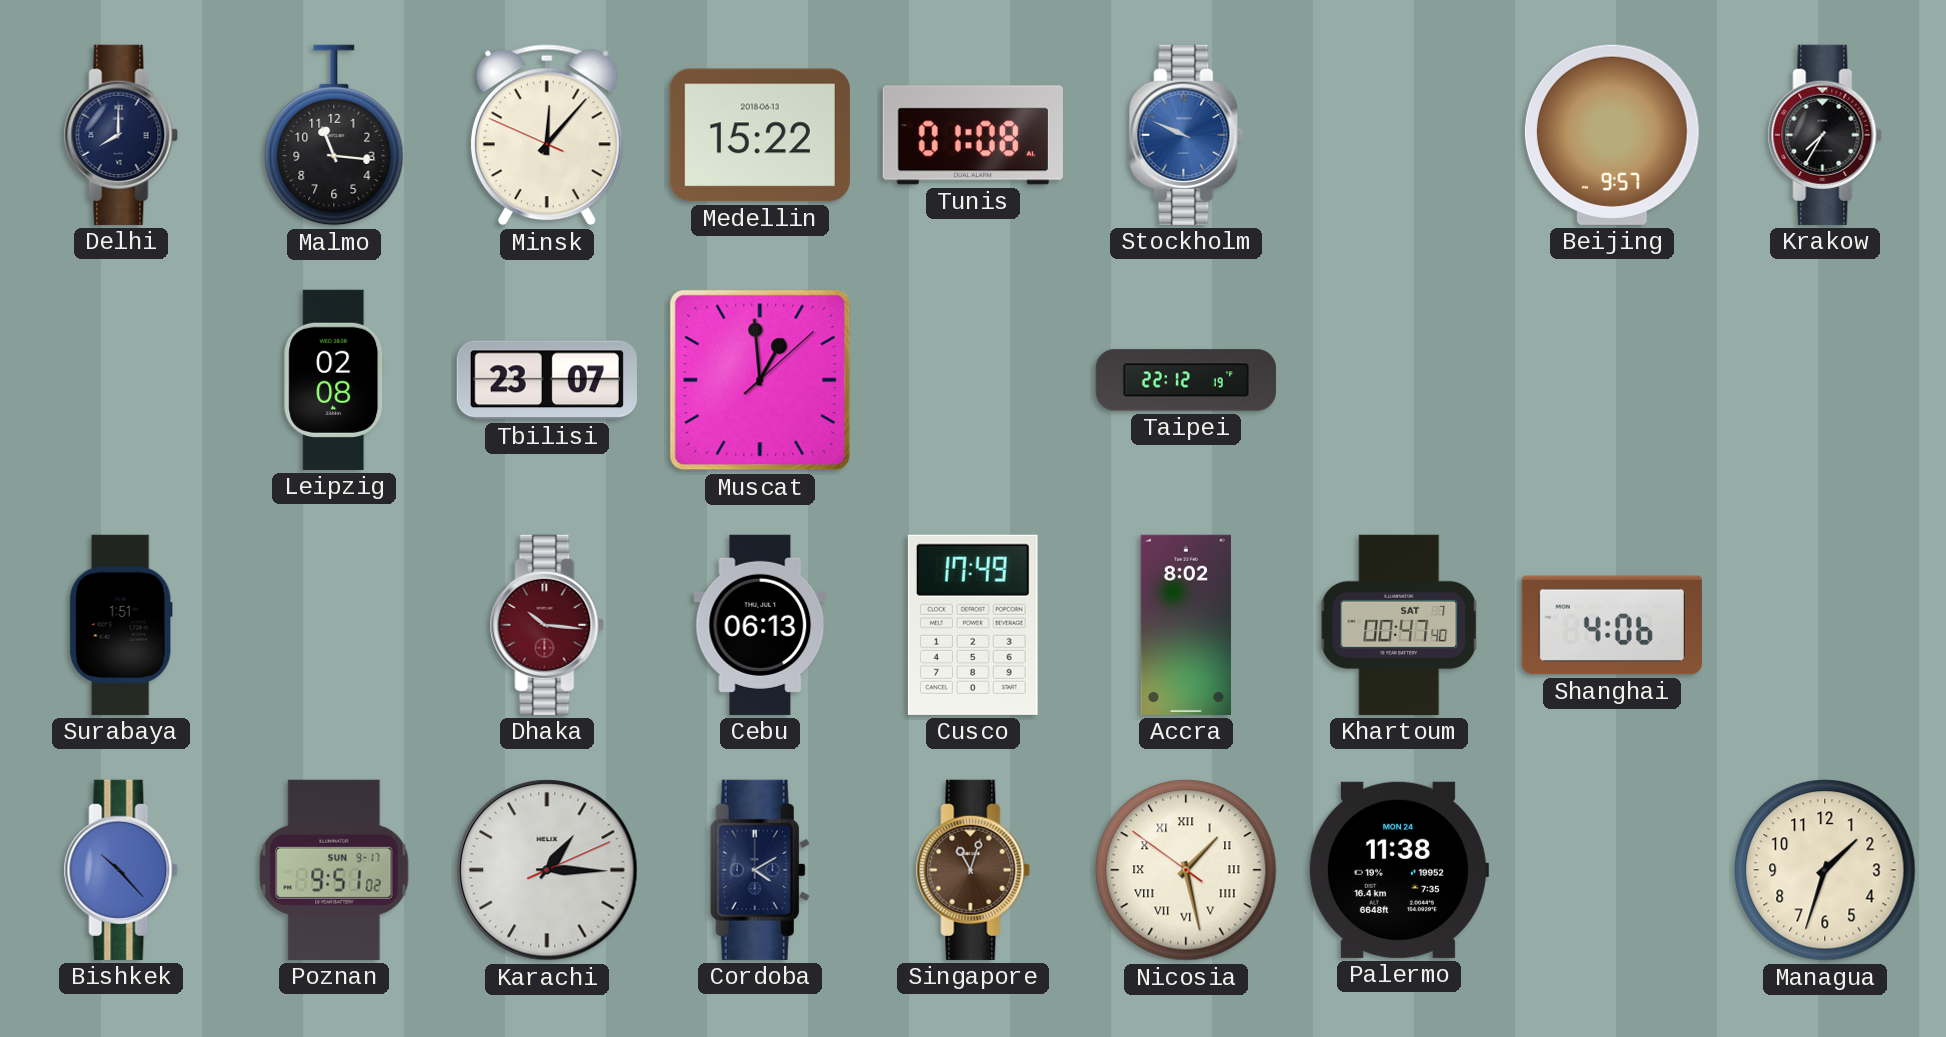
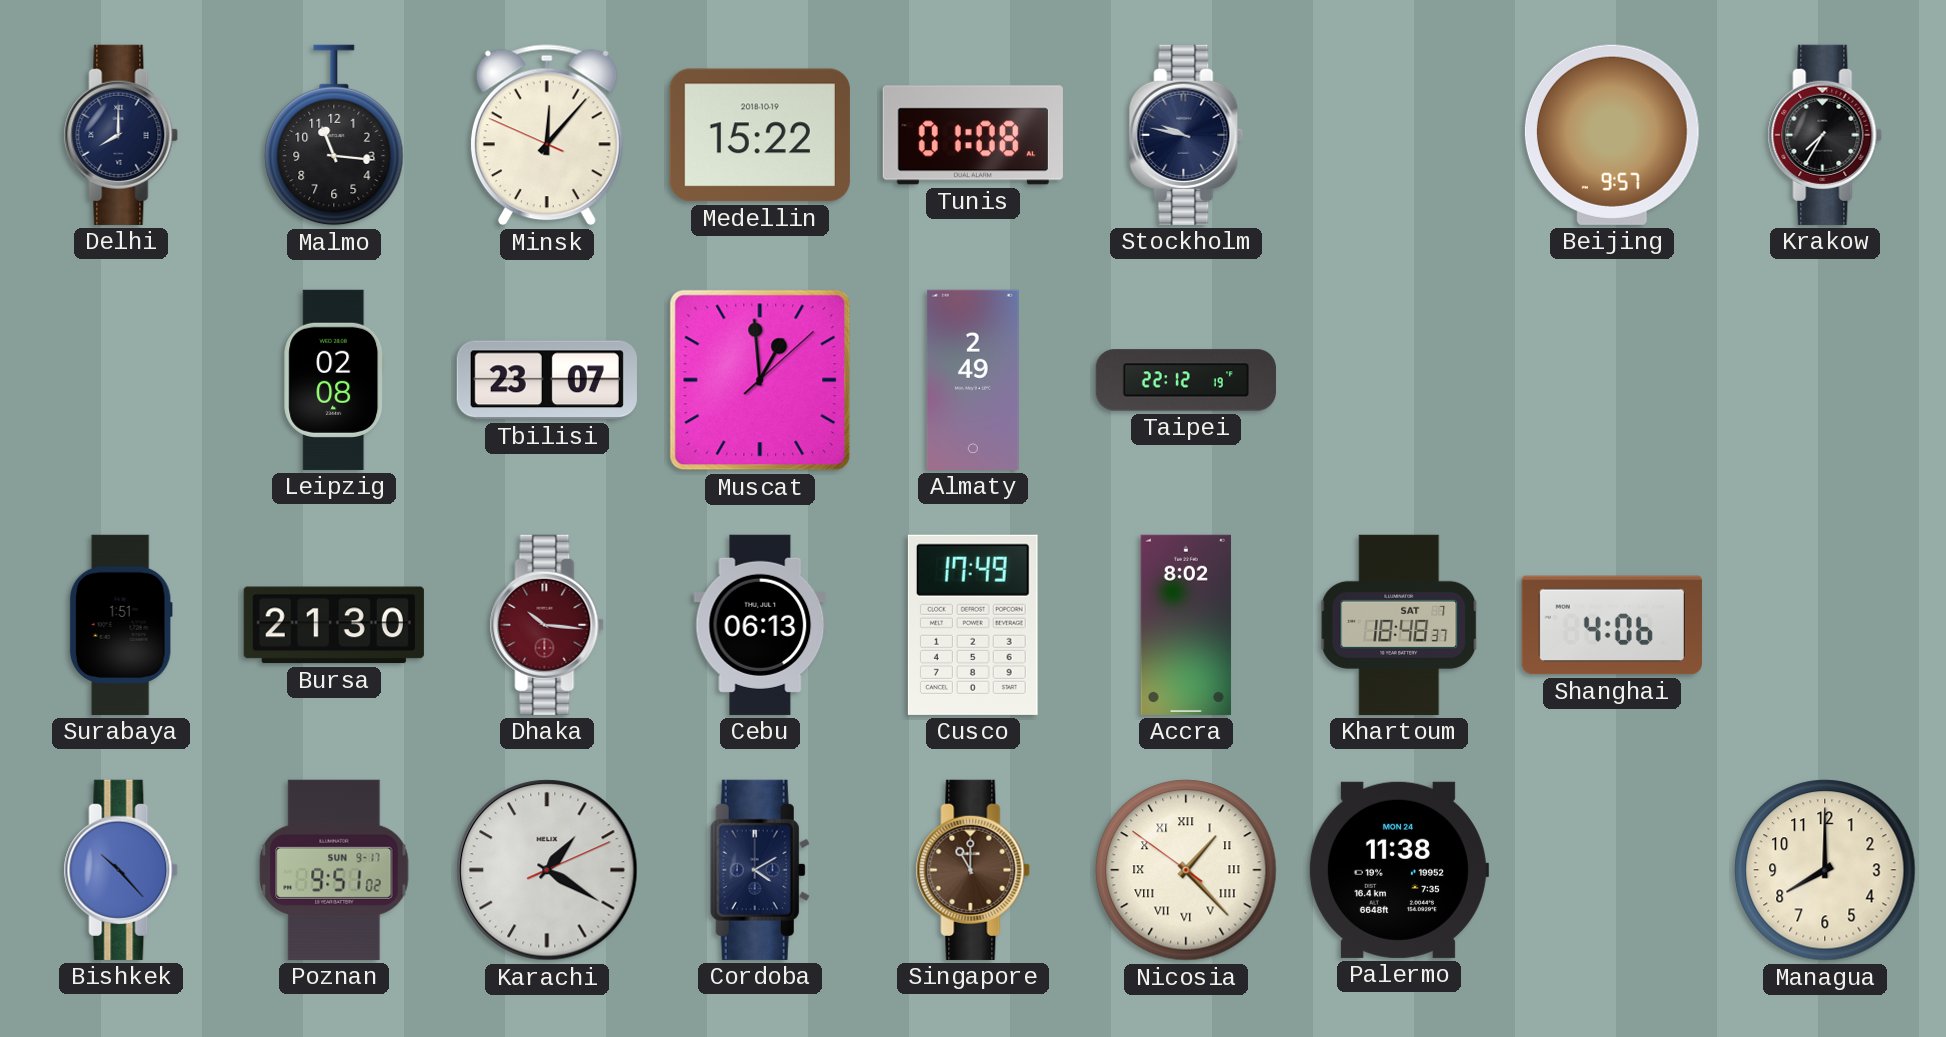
Medellin date: 2018-06-13 -> 2018-10-19
Stockholm: 9:49 -> 9:47
Stockholm dial: blue -> navy
Almaty: none -> 2:49
Bursa: none -> 21:30
Khartoum: 00:47 -> 18:48
Karachi: 1:15 -> 1:20
Singapore: 11:03 -> 11:00
Nicosia: 1:27 -> 1:22
Managua: 1:33 -> 8:00
